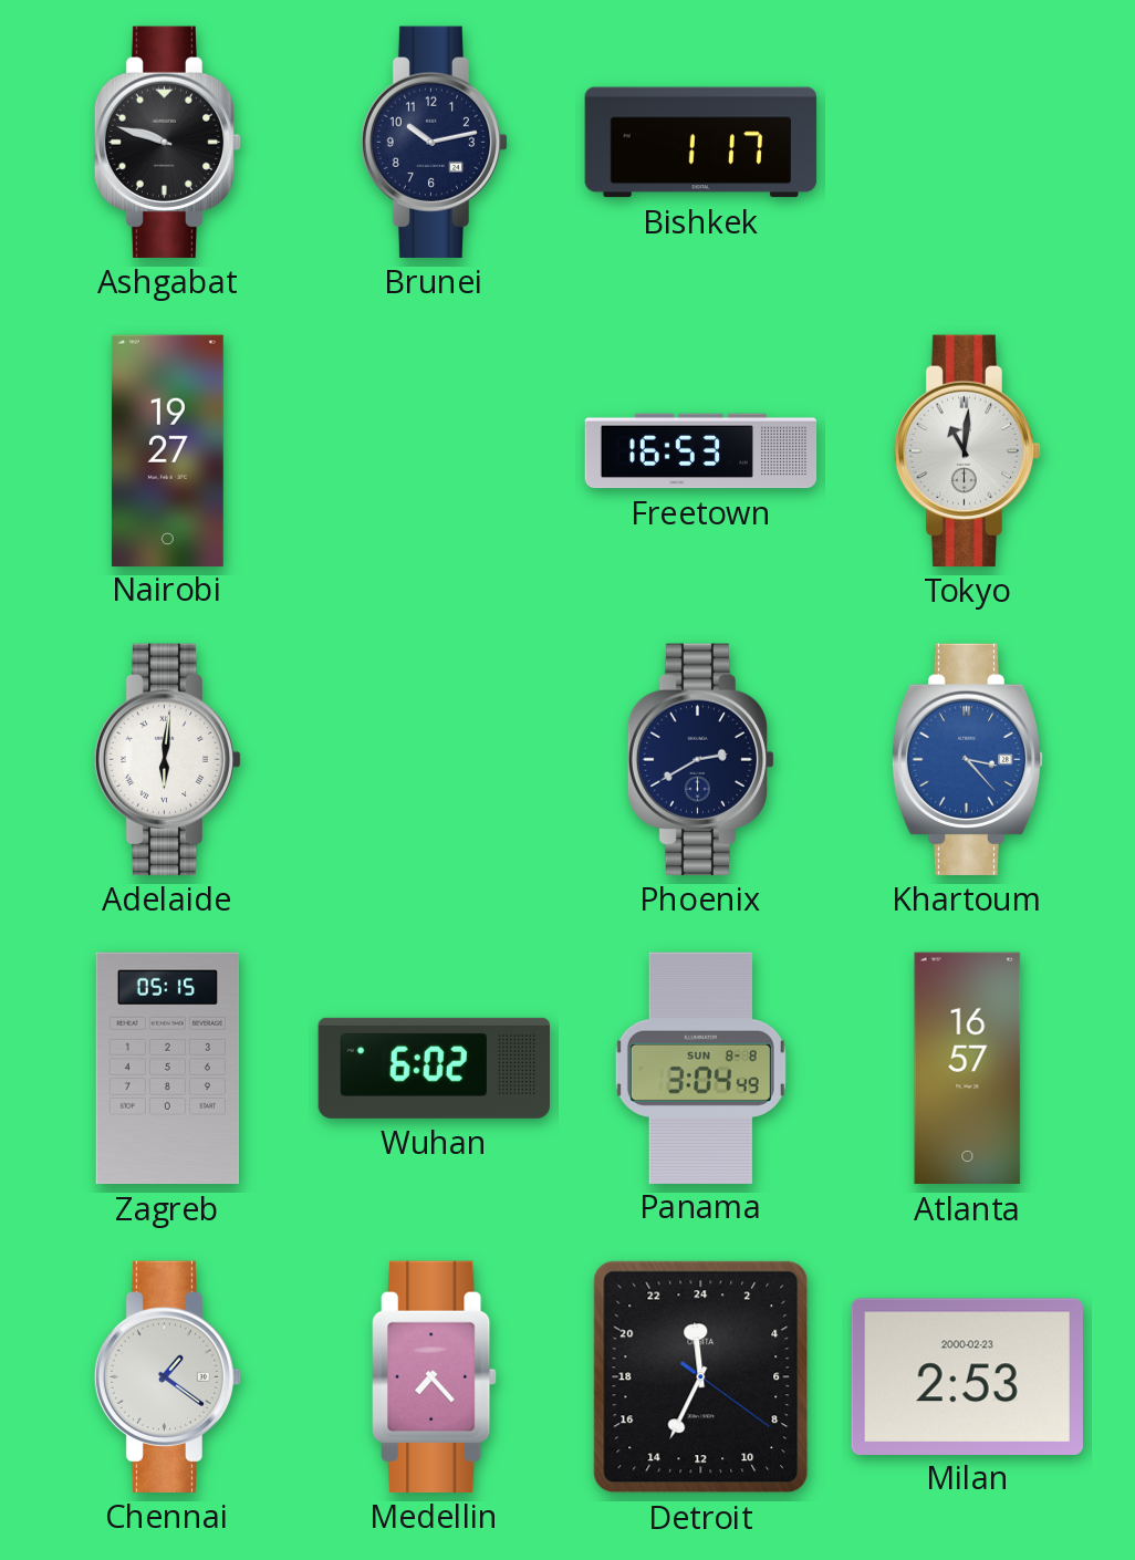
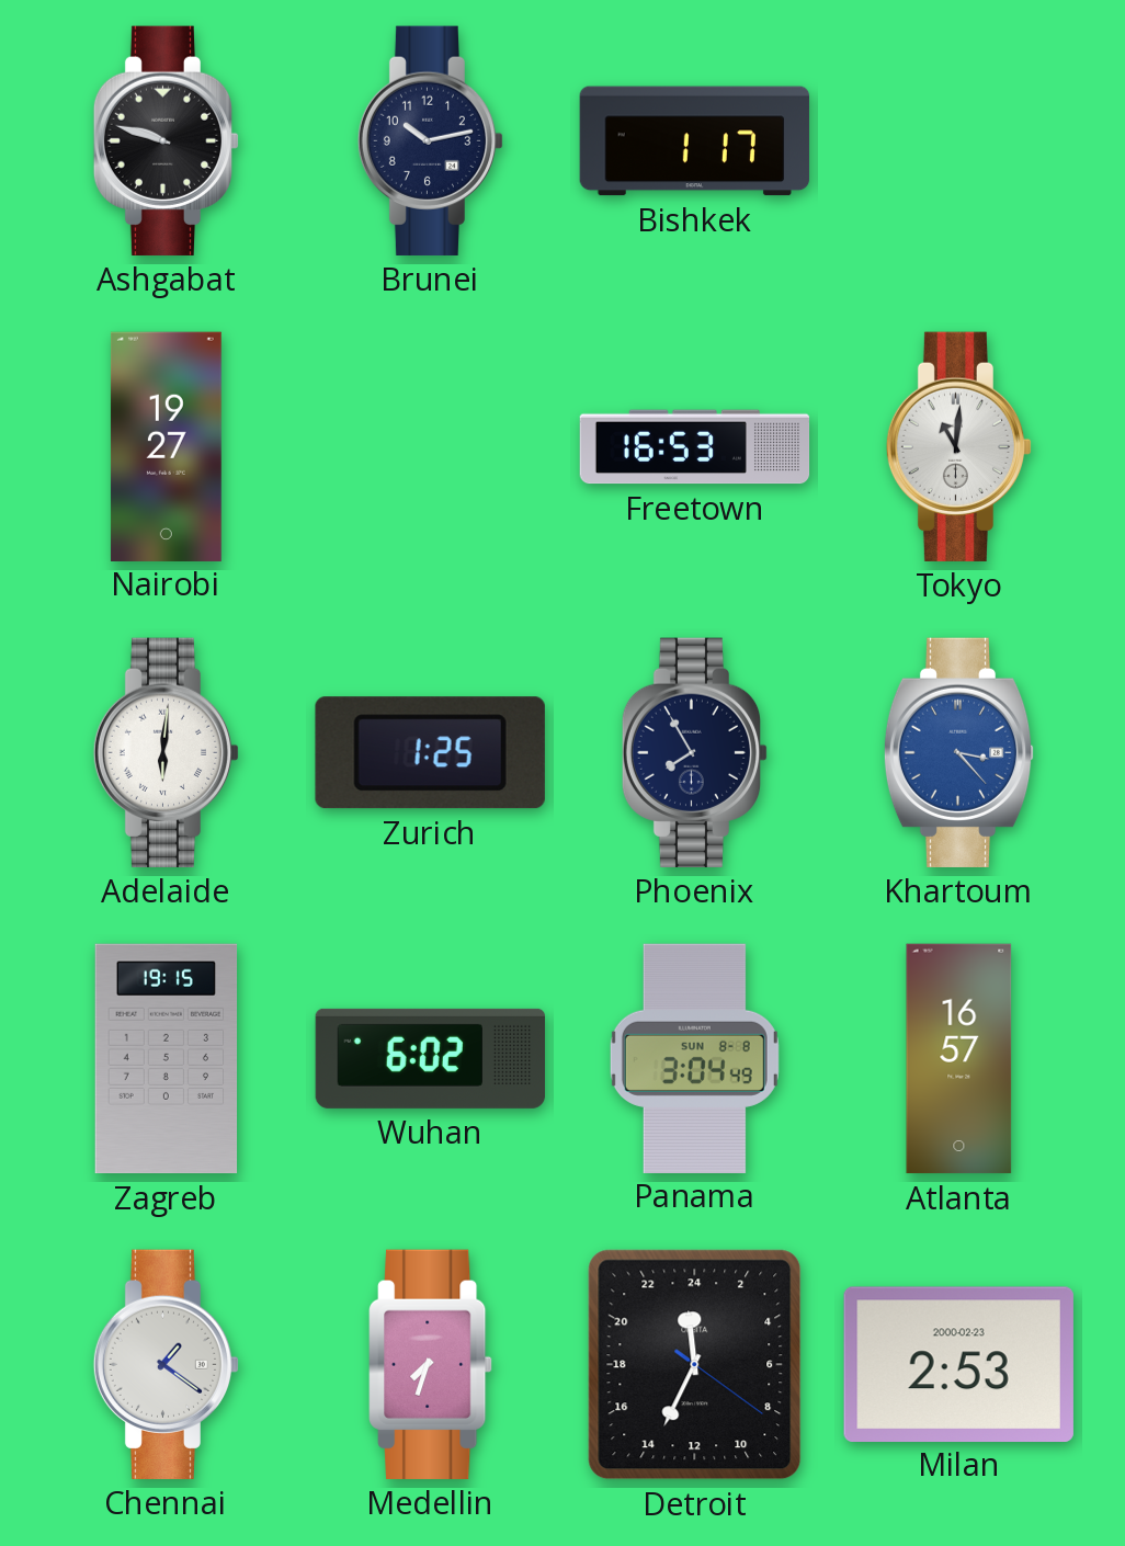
Zurich: none -> 1:25
Phoenix: 2:40 -> 7:55
Zagreb: 05:15 -> 19:15
Medellin: 7:23 -> 7:33
